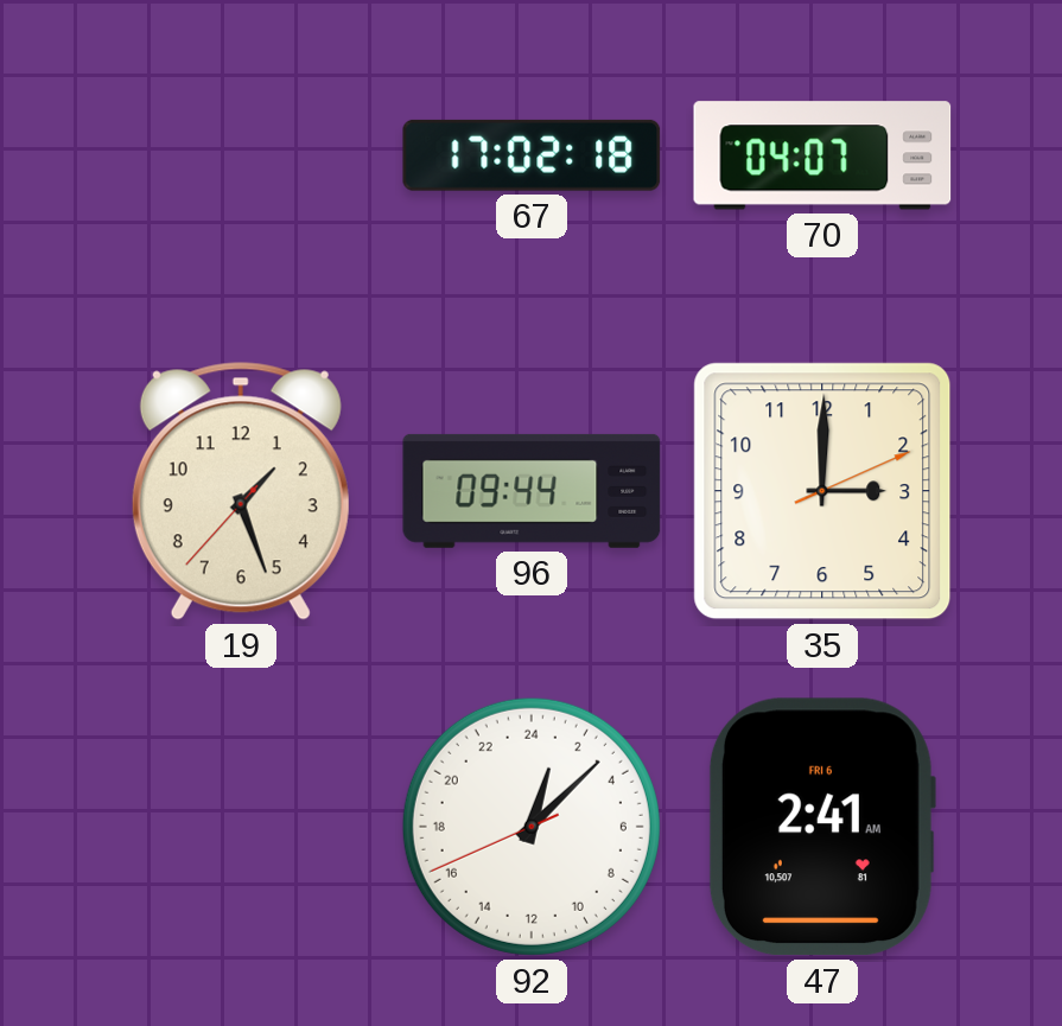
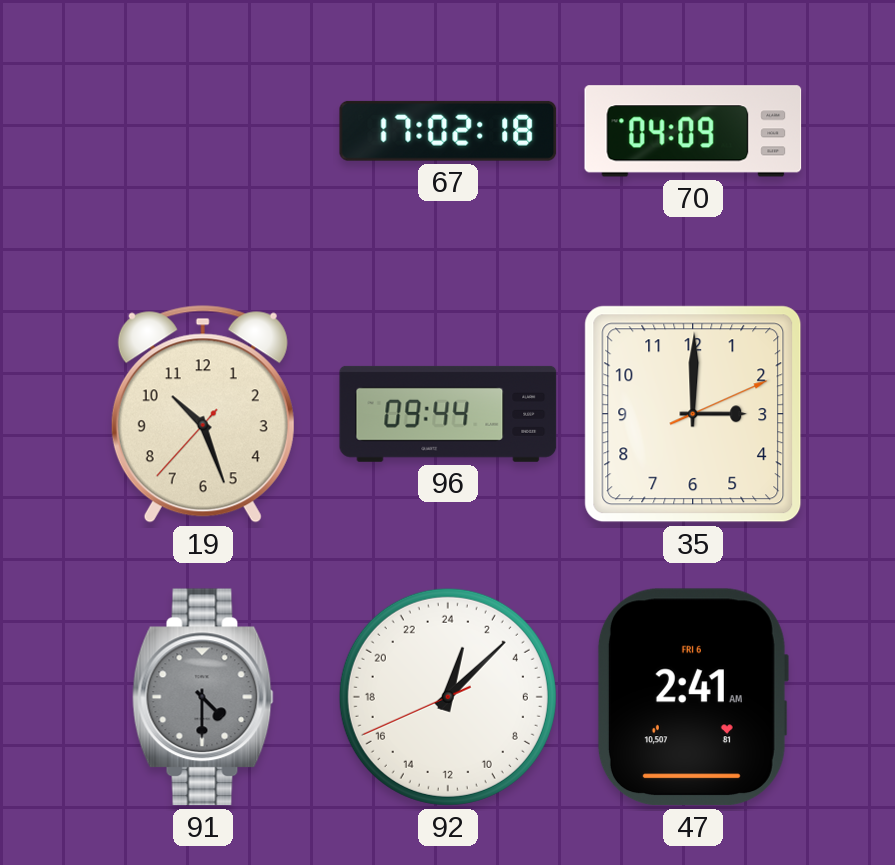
70: 04:07 -> 04:09
19: 1:26 -> 10:26
91: none -> 4:30
